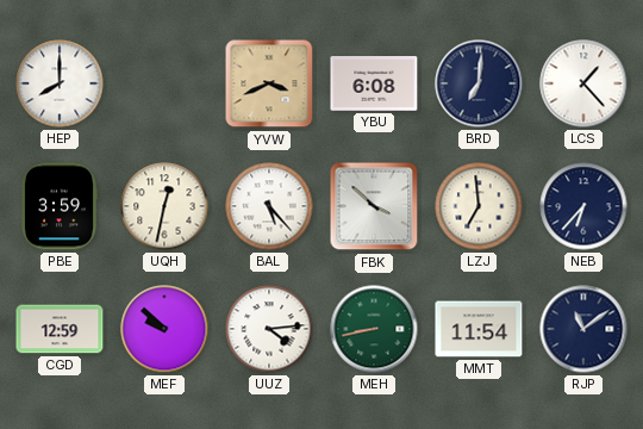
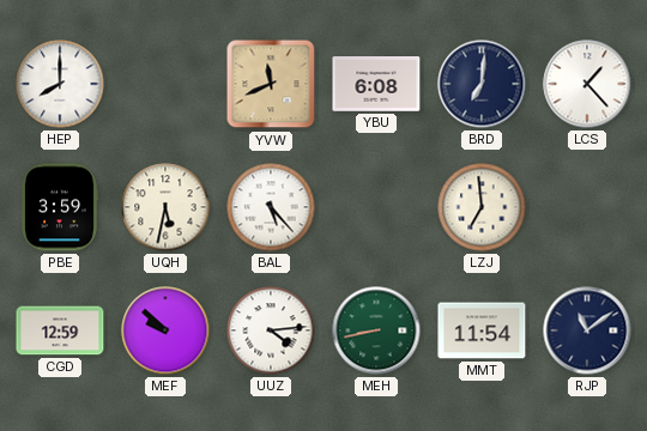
YVW: 3:41 -> 11:41
UQH: 12:32 -> 5:32
FBK: 3:52 -> none
NEB: 6:37 -> none
